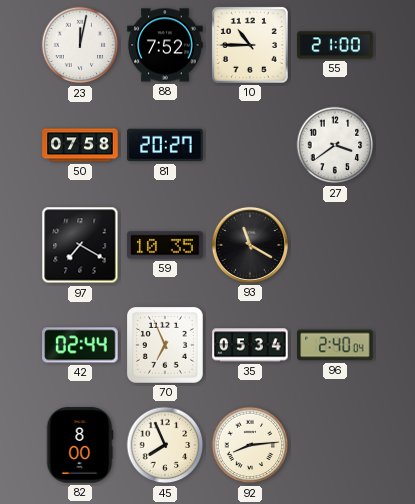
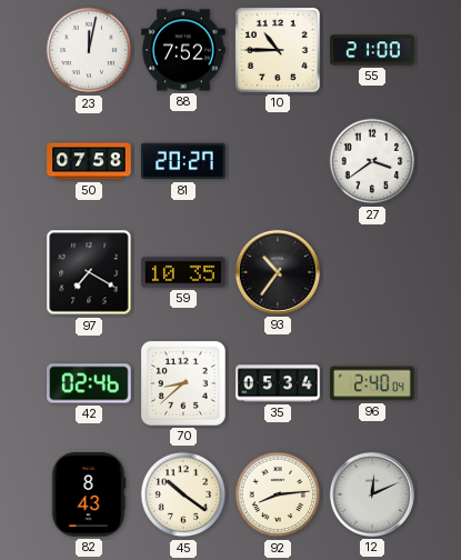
93: 11:20 -> 10:36
42: 02:44 -> 02:46
70: 6:56 -> 8:38
82: 8:00 -> 8:43
45: 7:56 -> 10:21
12: none -> 12:11
